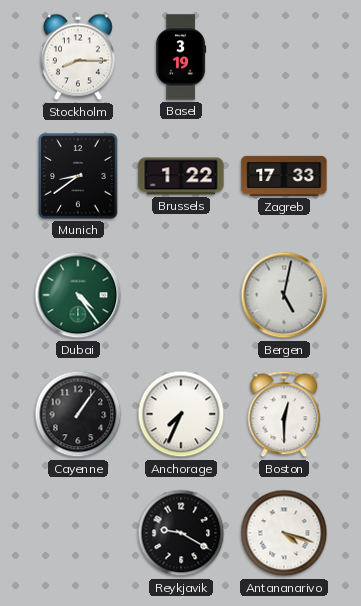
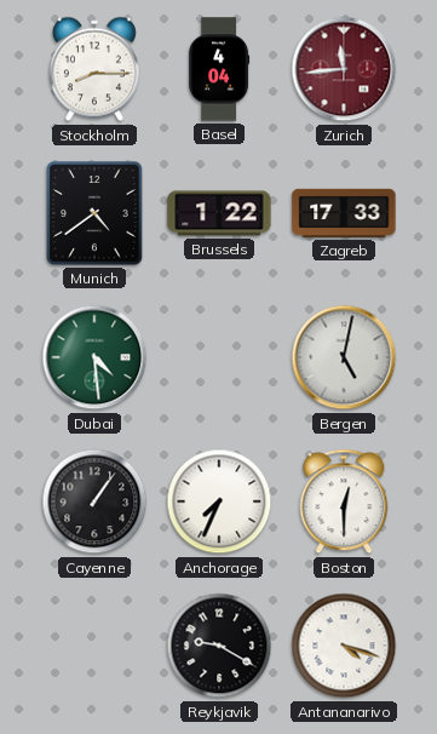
Basel: 3:19 -> 4:04
Zurich: none -> 11:44
Munich: 8:39 -> 4:39
Dubai: 4:24 -> 4:29
